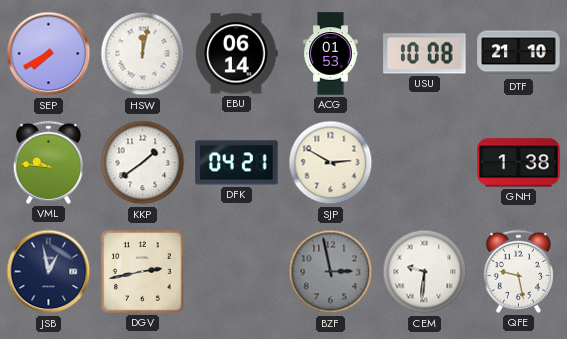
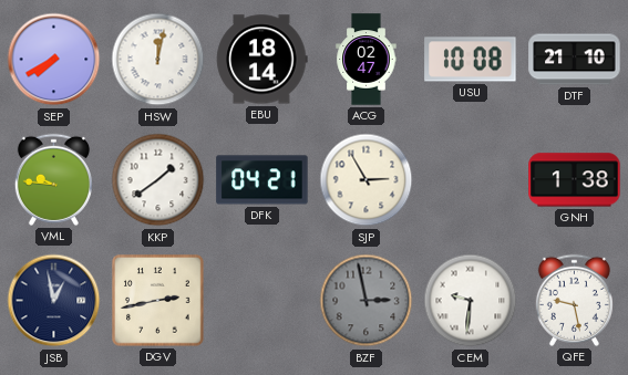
EBU: 06:14 -> 18:14
ACG: 01:53 -> 02:47
SJP: 2:50 -> 2:55
